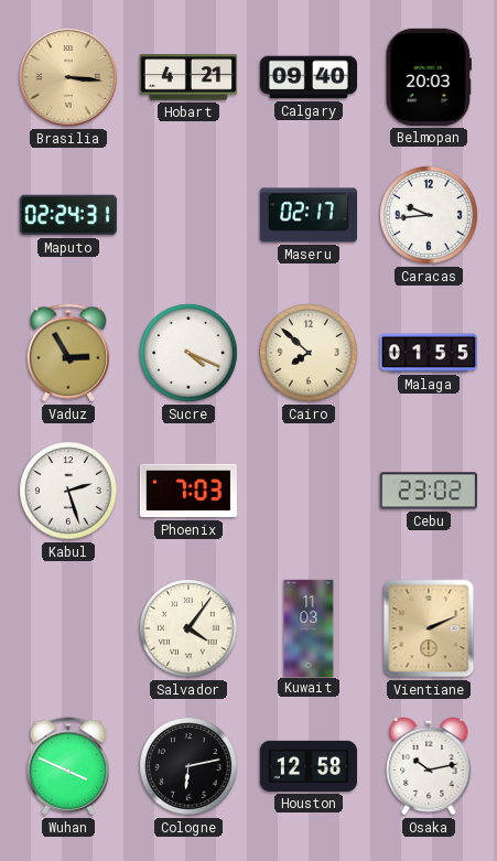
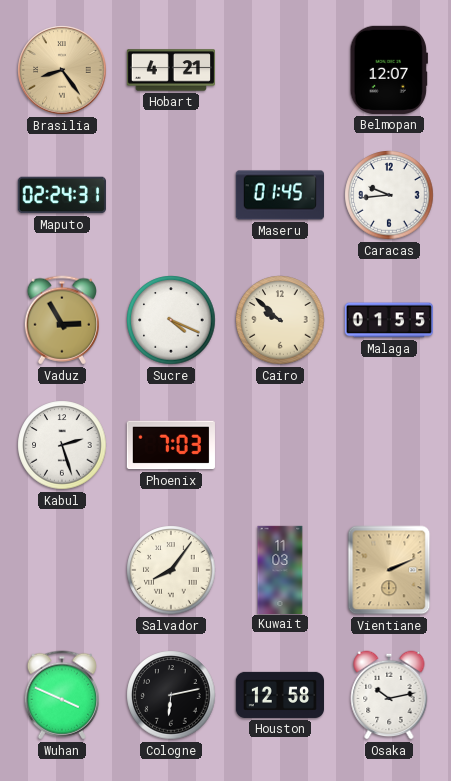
Brasilia: 3:16 -> 8:24
Calgary: 09:40 -> none
Belmopan: 20:03 -> 12:07
Maseru: 02:17 -> 01:45
Cairo: 7:52 -> 9:52
Cebu: 23:02 -> none
Salvador: 4:06 -> 8:06
